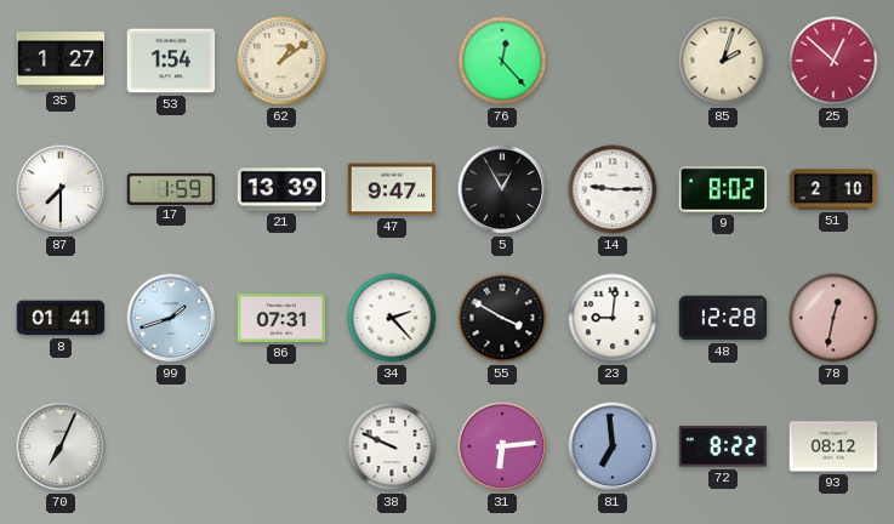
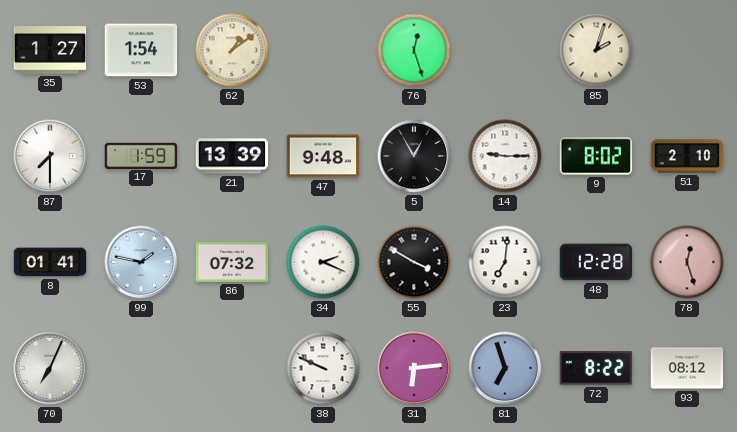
76: 12:23 -> 12:27
25: 12:52 -> none
47: 9:47 -> 9:48
99: 1:42 -> 1:47
86: 07:31 -> 07:32
34: 2:23 -> 2:19
23: 9:01 -> 7:01
78: 12:32 -> 12:27
81: 6:59 -> 6:57
